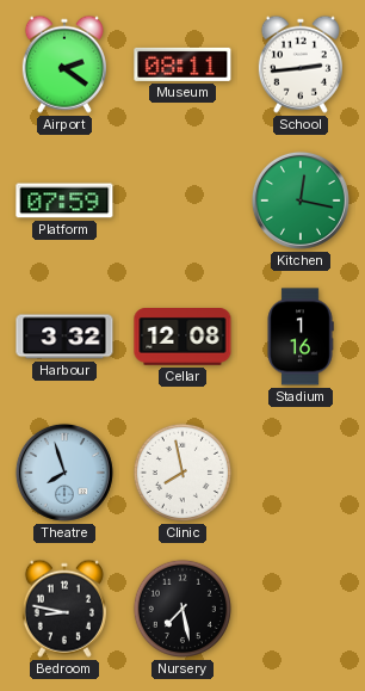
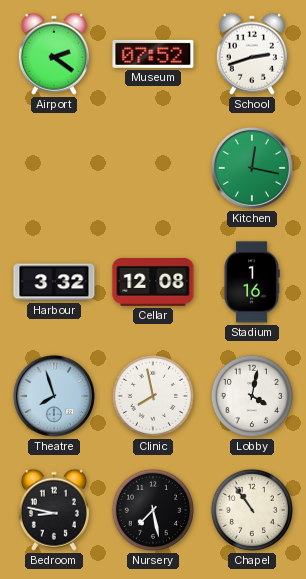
Museum: 08:11 -> 07:52
School: 2:44 -> 2:42
Platform: 07:59 -> none
Lobby: none -> 4:02
Chapel: none -> 10:54
